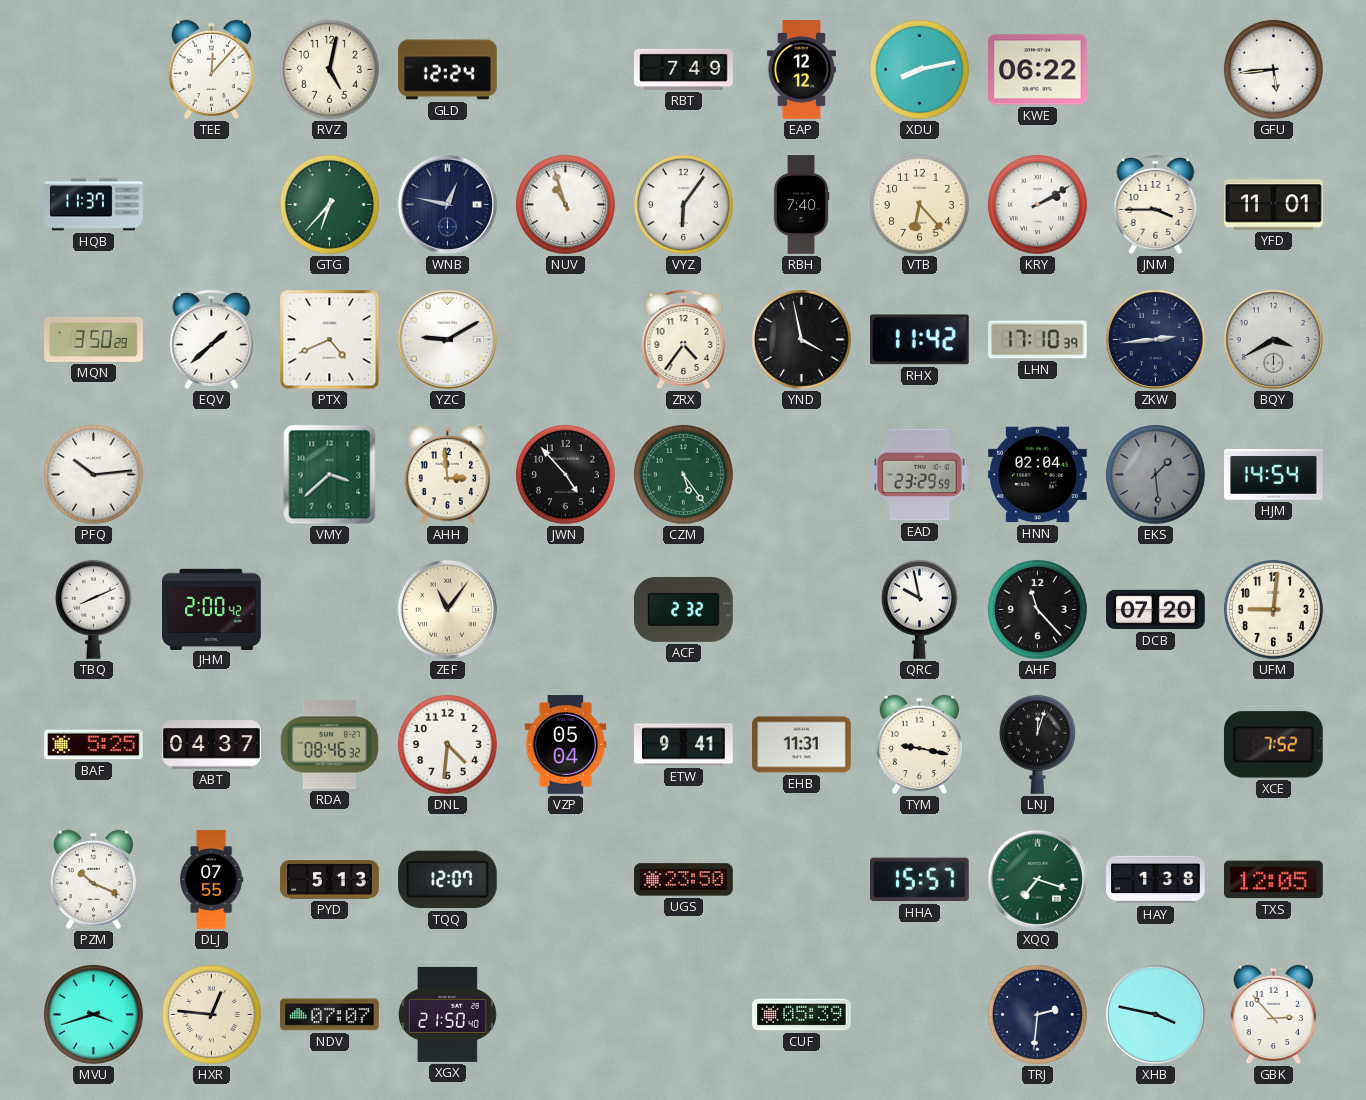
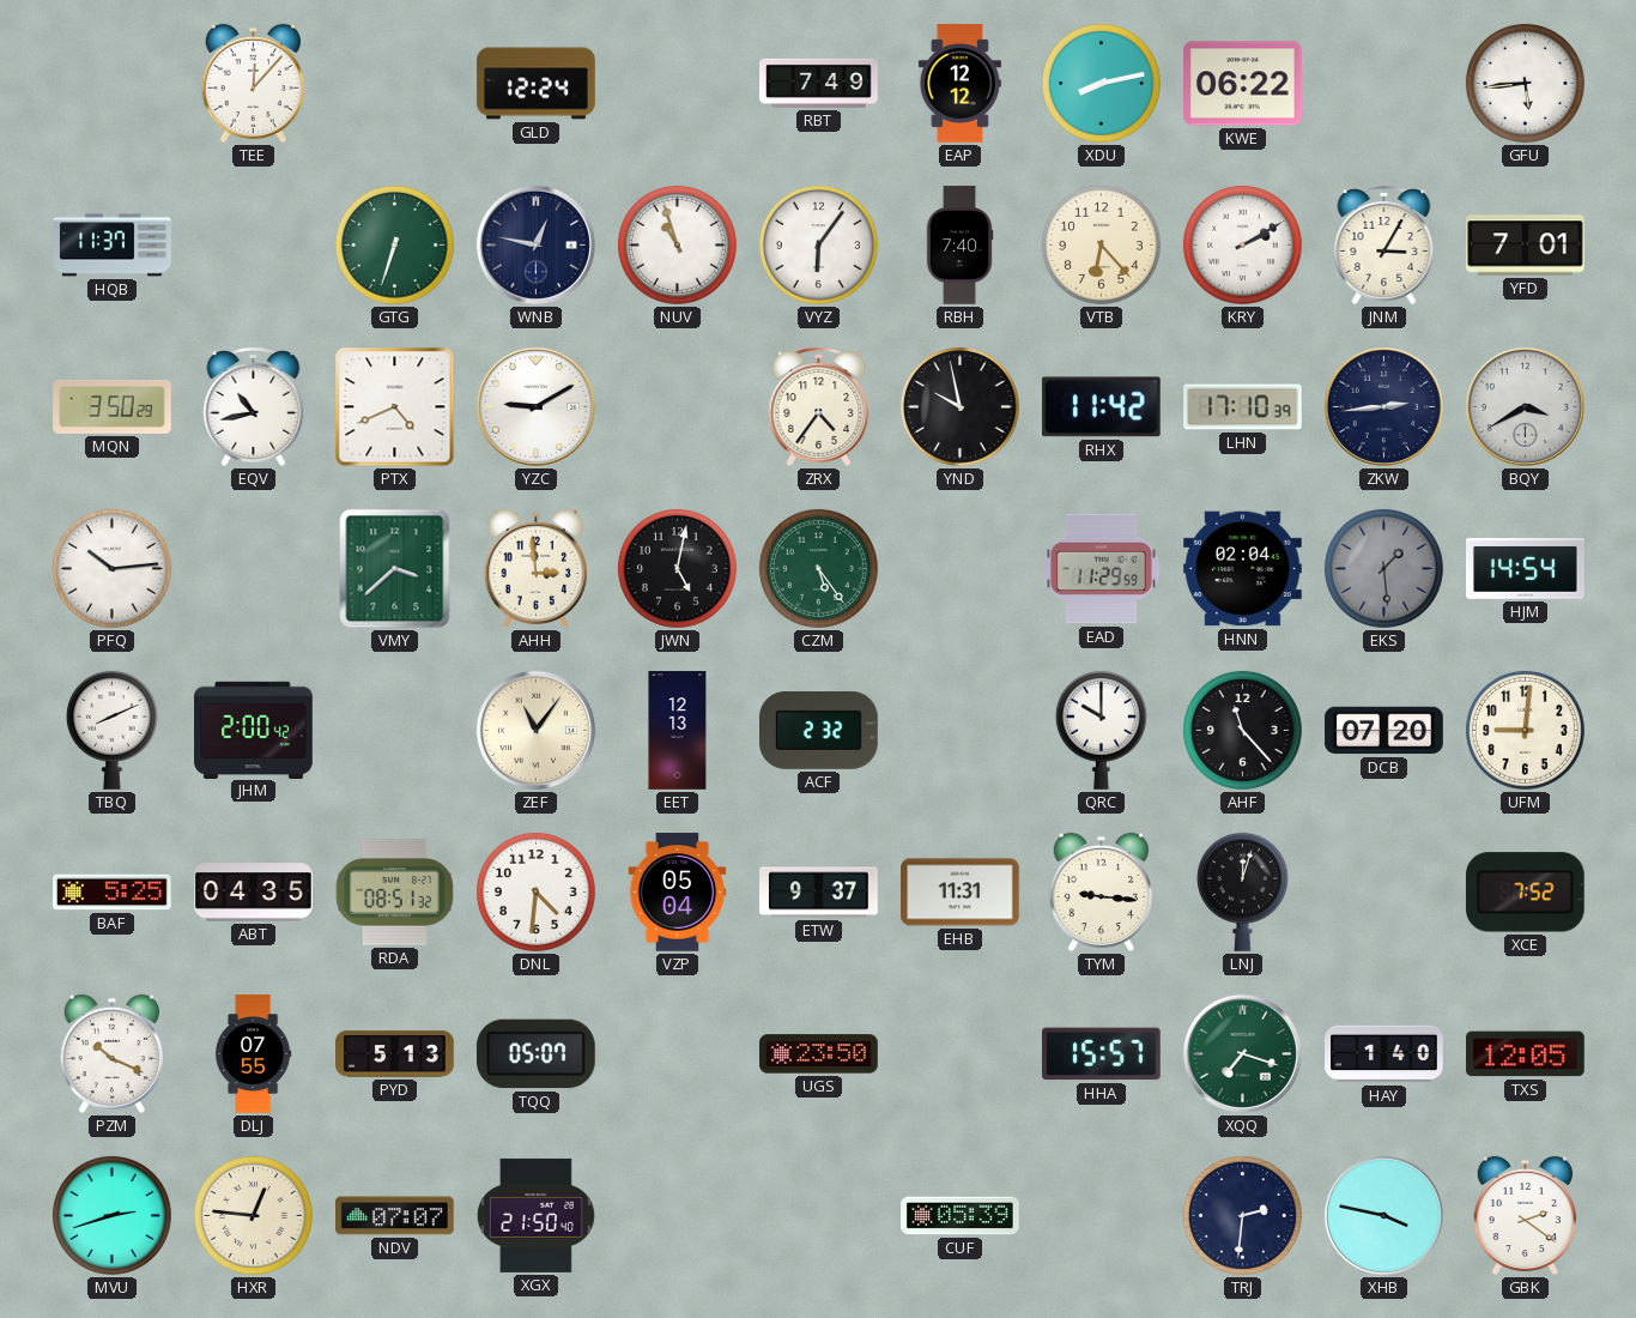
RVZ: 5:02 -> none
GTG: 6:37 -> 6:33
JNM: 3:45 -> 3:05
YFD: 11:01 -> 7:01
EQV: 1:38 -> 10:43
YND: 3:58 -> 9:58
JWN: 4:53 -> 5:02
EAD: 23:29 -> 11:29
EET: none -> 12:13
QRC: 9:58 -> 10:00
ABT: 04:37 -> 04:35
RDA: 08:46 -> 08:51
ETW: 9:41 -> 9:37
TYM: 9:17 -> 9:16
TQQ: 12:07 -> 05:07
HAY: 1:38 -> 1:40
MVU: 3:42 -> 2:42
GBK: 2:53 -> 2:21
